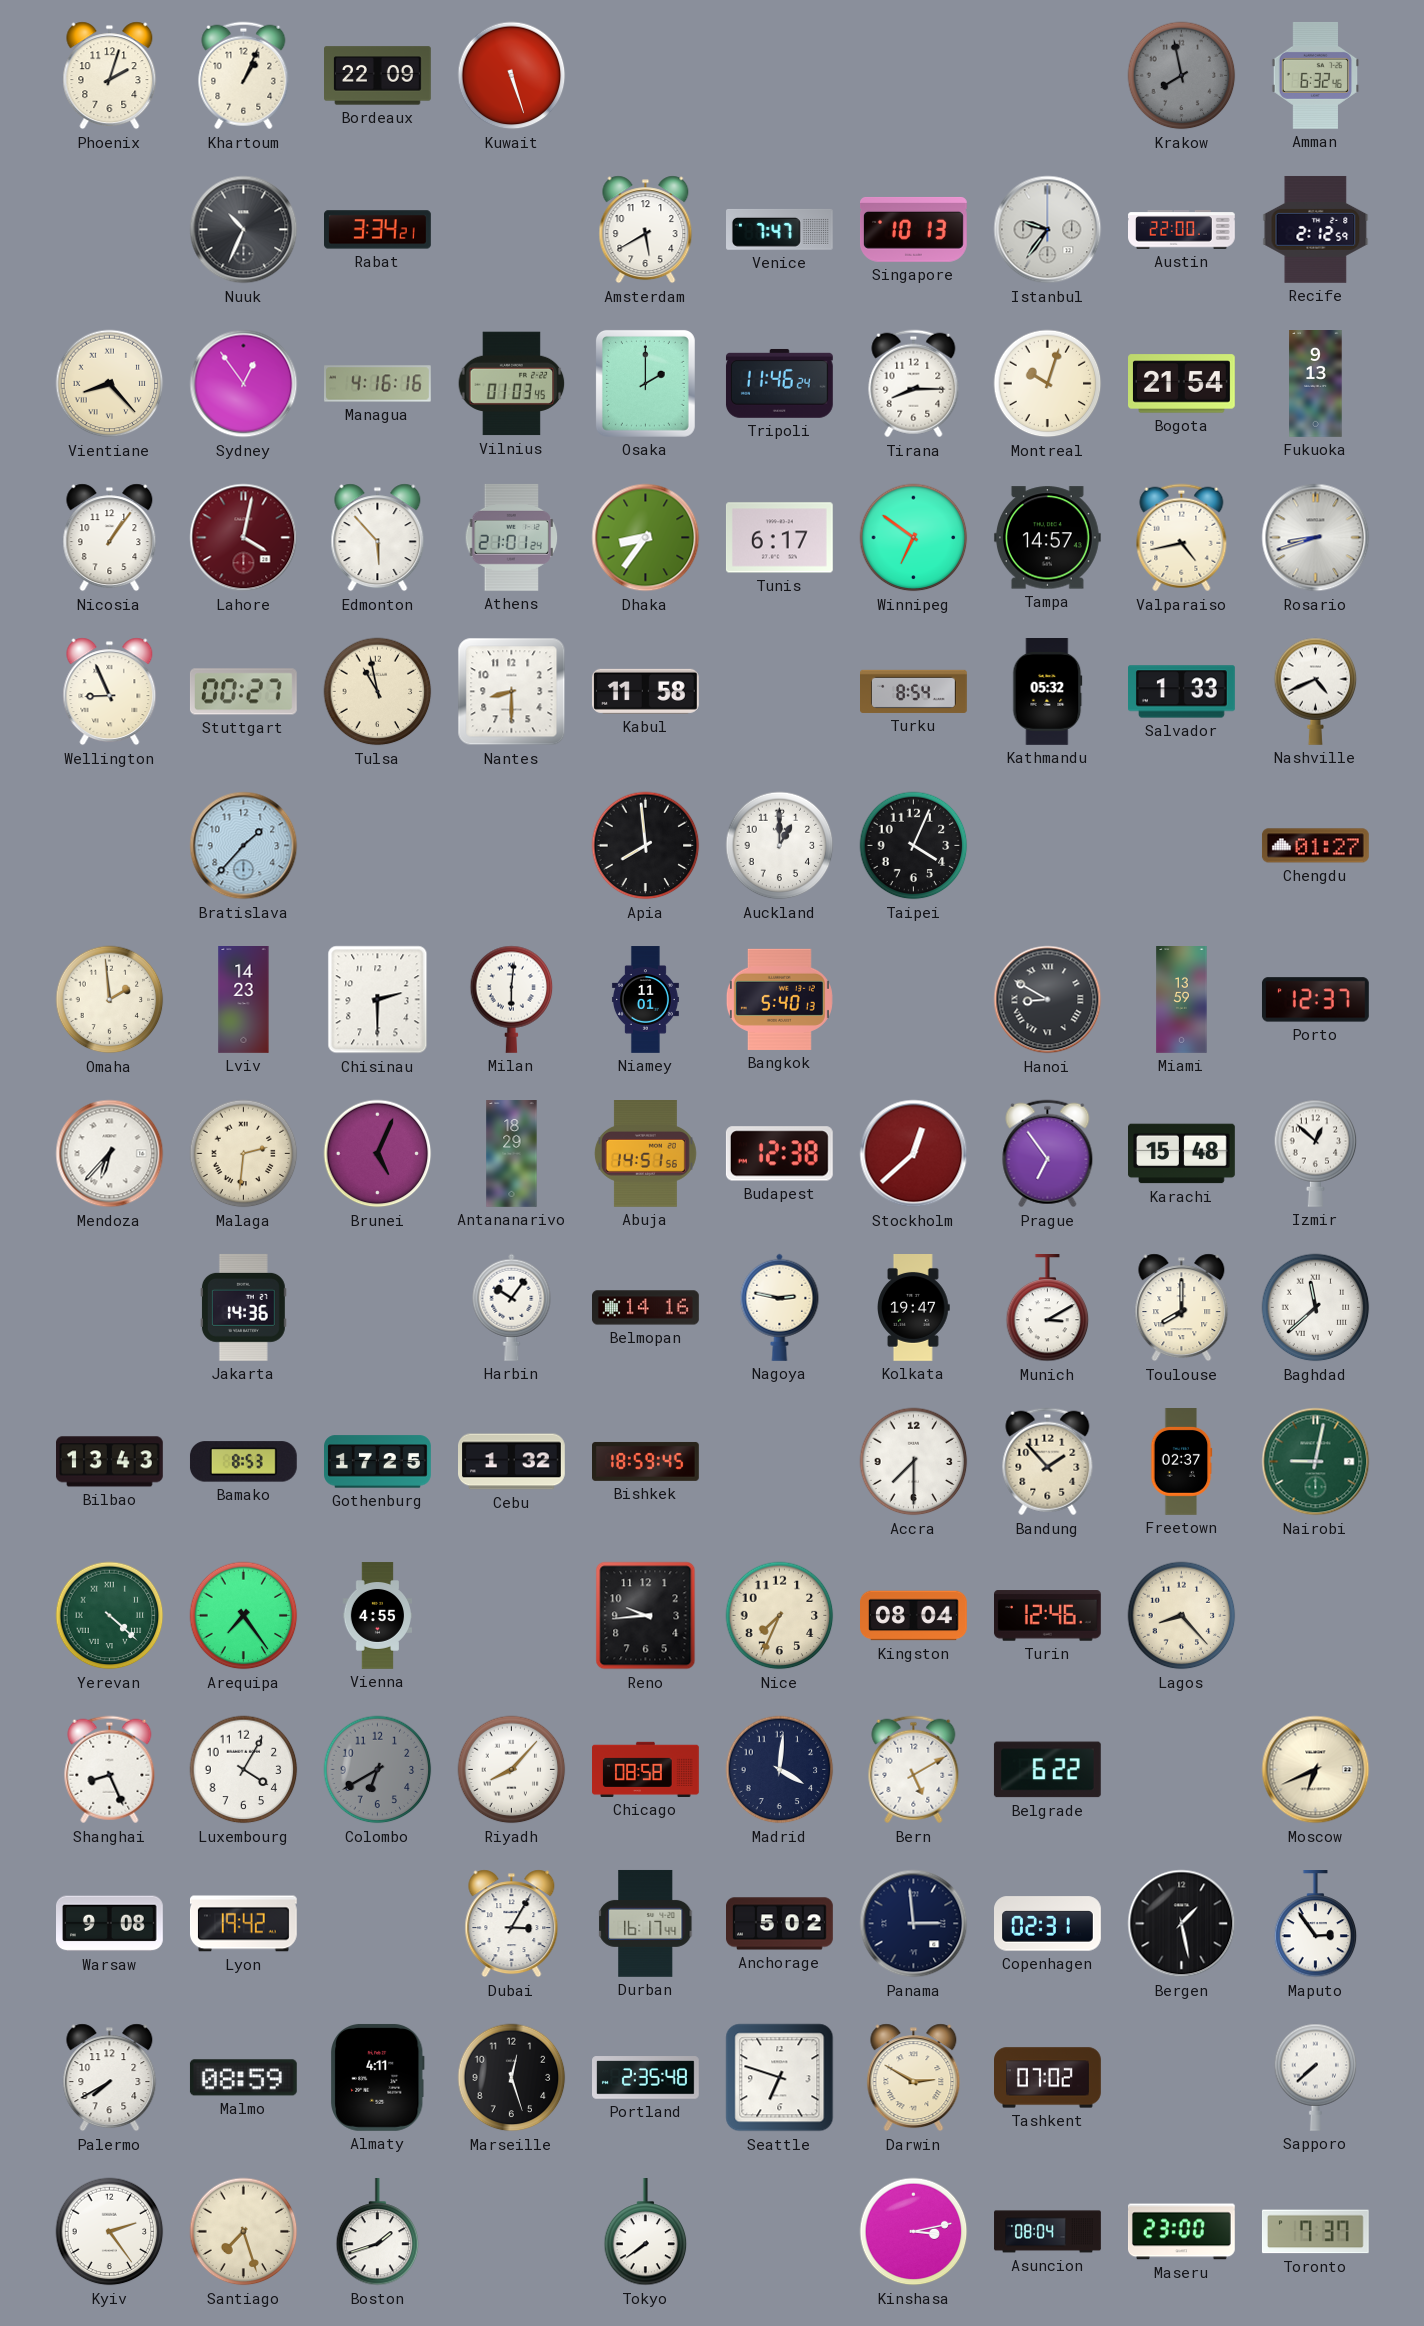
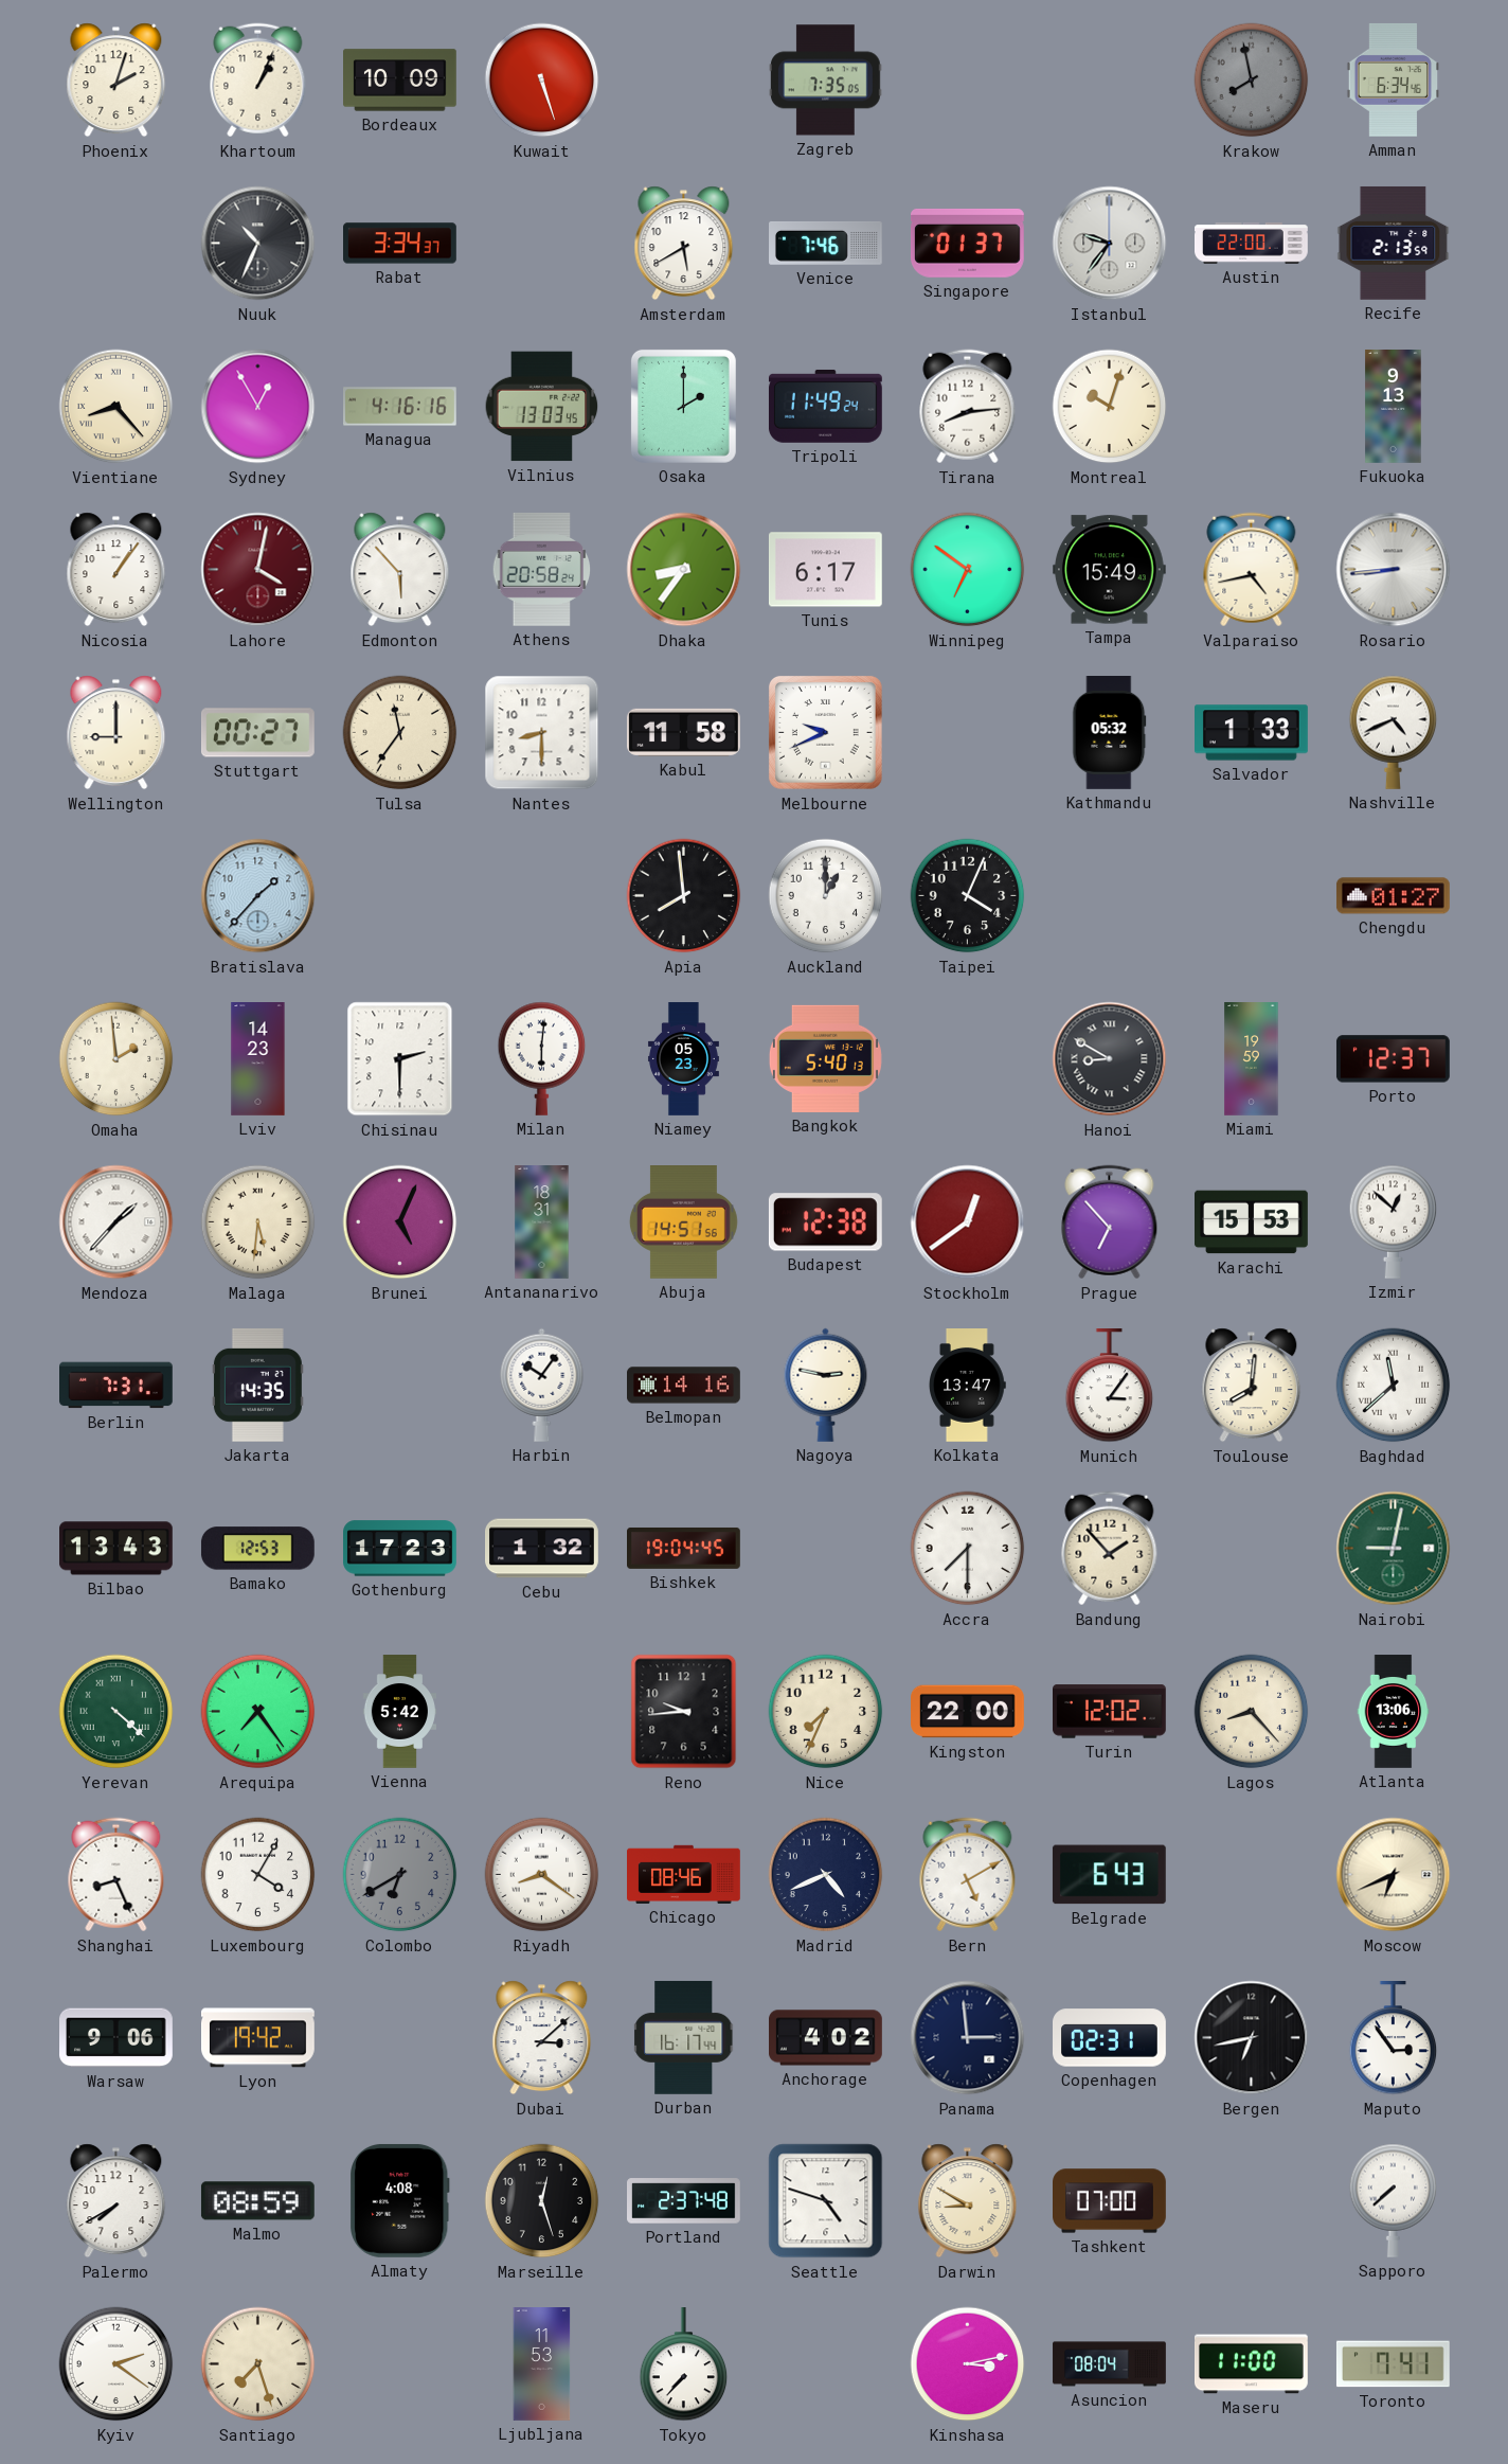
Bordeaux: 22:09 -> 10:09
Zagreb: none -> 7:35
Amman: 6:32 -> 6:34
Rabat: 3:34:21 -> 3:34:37
Venice: 7:47 -> 7:46
Singapore: 10:13 -> 01:37
Recife: 2:12 -> 2:13
Sydney: 12:54 -> 12:55
Vilnius: 01:03 -> 13:03
Tripoli: 11:46 -> 11:49
Tirana: 8:15 -> 8:14
Bogota: 21:54 -> none
Athens: 21:01 -> 20:58
Tampa: 14:57 -> 15:49
Rosario: 8:42 -> 8:44
Wellington: 8:56 -> 9:00
Tulsa: 10:58 -> 11:36
Melbourne: none -> 9:41
Turku: 8:54 -> none
Niamey: 11:01 -> 05:23
Miami: 13:59 -> 19:59
Mendoza: 6:37 -> 1:37
Malaga: 2:31 -> 5:31
Antananarivo: 18:29 -> 18:31
Stockholm: 12:38 -> 12:39
Prague: 6:54 -> 6:53
Karachi: 15:48 -> 15:53
Berlin: none -> 7:31
Jakarta: 14:36 -> 14:35
Kolkata: 19:47 -> 13:47
Munich: 3:10 -> 3:06
Toulouse: 8:00 -> 8:01
Bamako: 8:53 -> 12:53
Gothenburg: 17:25 -> 17:23
Bishkek: 18:59 -> 19:04
Freetown: 02:37 -> none
Vienna: 4:55 -> 5:42
Kingston: 08:04 -> 22:00
Turin: 12:46 -> 12:02
Atlanta: none -> 13:06
Riyadh: 8:07 -> 8:21
Chicago: 08:58 -> 08:46
Madrid: 4:01 -> 4:41
Belgrade: 6:22 -> 6:43
Warsaw: 9:08 -> 9:06
Dubai: 3:05 -> 3:08
Anchorage: 5:02 -> 4:02
Bergen: 1:28 -> 6:43
Almaty: 4:11 -> 4:08
Portland: 2:35 -> 2:37
Seattle: 6:48 -> 4:48
Darwin: 2:50 -> 8:50
Tashkent: 07:02 -> 07:00
Kyiv: 2:24 -> 2:21
Boston: 1:42 -> none
Ljubljana: none -> 11:53
Tokyo: 7:39 -> 7:37
Maseru: 23:00 -> 11:00
Toronto: 7:37 -> 7:41
